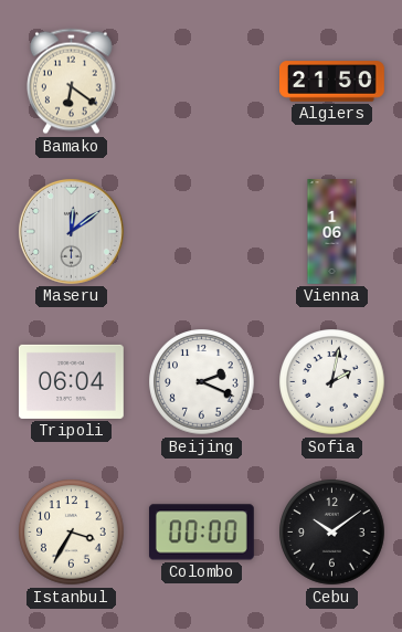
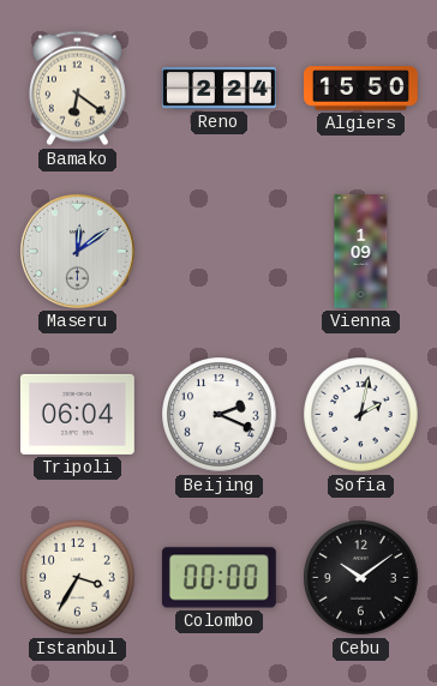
Reno: none -> 2:24
Algiers: 21:50 -> 15:50
Vienna: 1:06 -> 1:09
